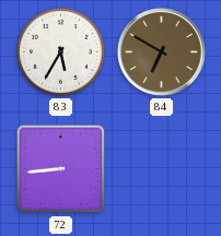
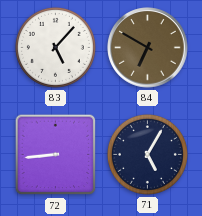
83: 5:35 -> 5:07
71: none -> 5:05
